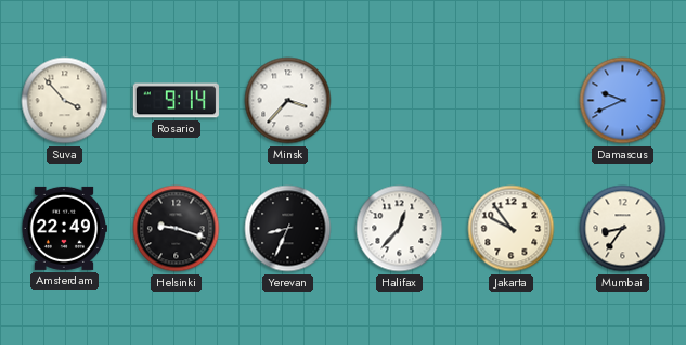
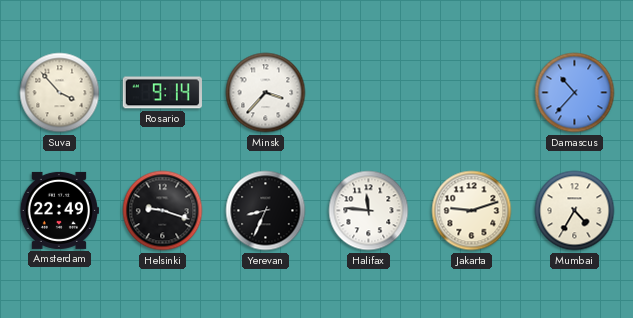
Damascus: 9:41 -> 10:37
Halifax: 12:37 -> 11:46
Jakarta: 9:54 -> 9:12
Mumbai: 8:36 -> 4:35
